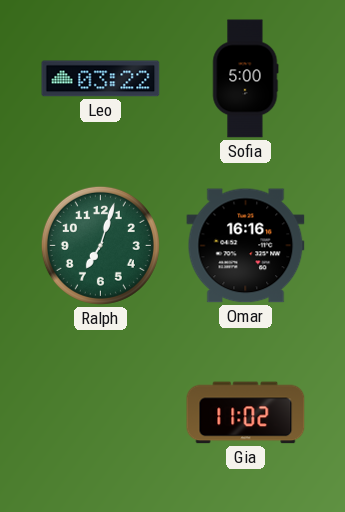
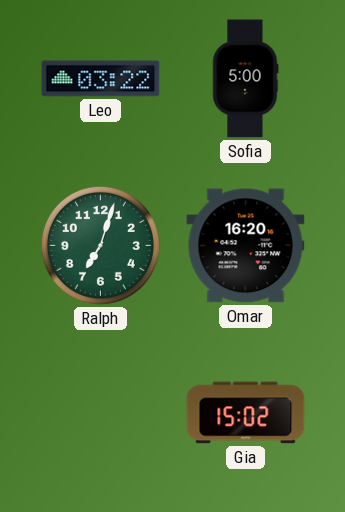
Omar: 16:16 -> 16:20
Gia: 11:02 -> 15:02
